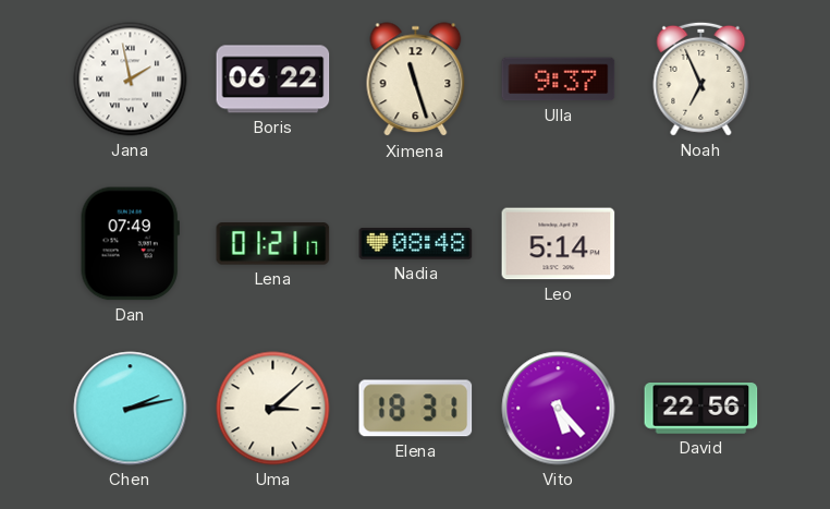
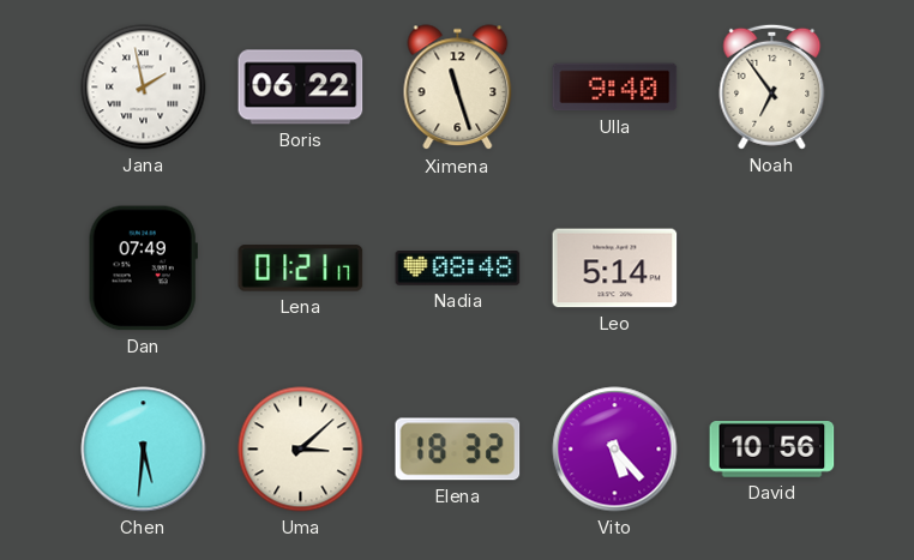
Ulla: 9:37 -> 9:40
Noah: 6:56 -> 6:54
Chen: 2:13 -> 5:31
Elena: 18:31 -> 18:32
David: 22:56 -> 10:56
